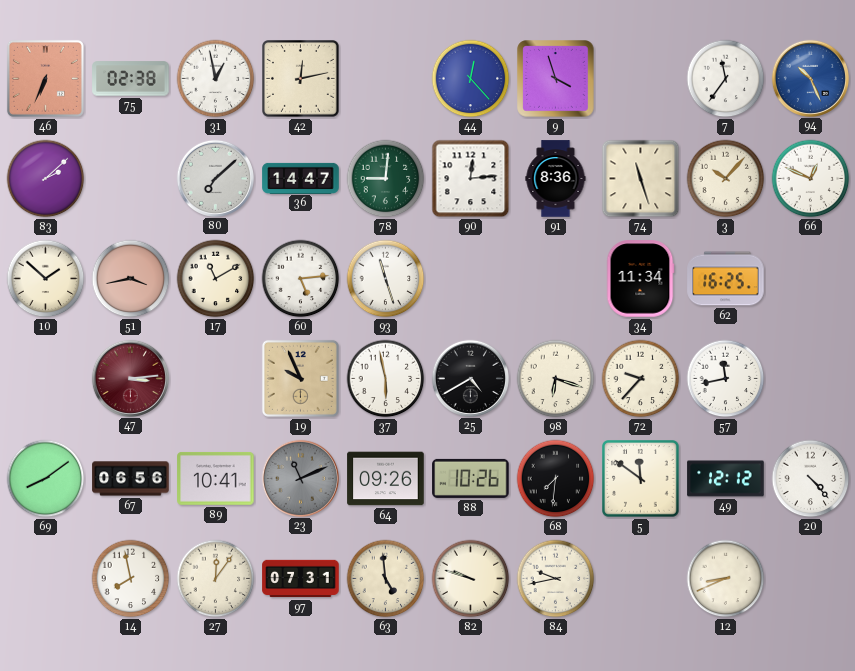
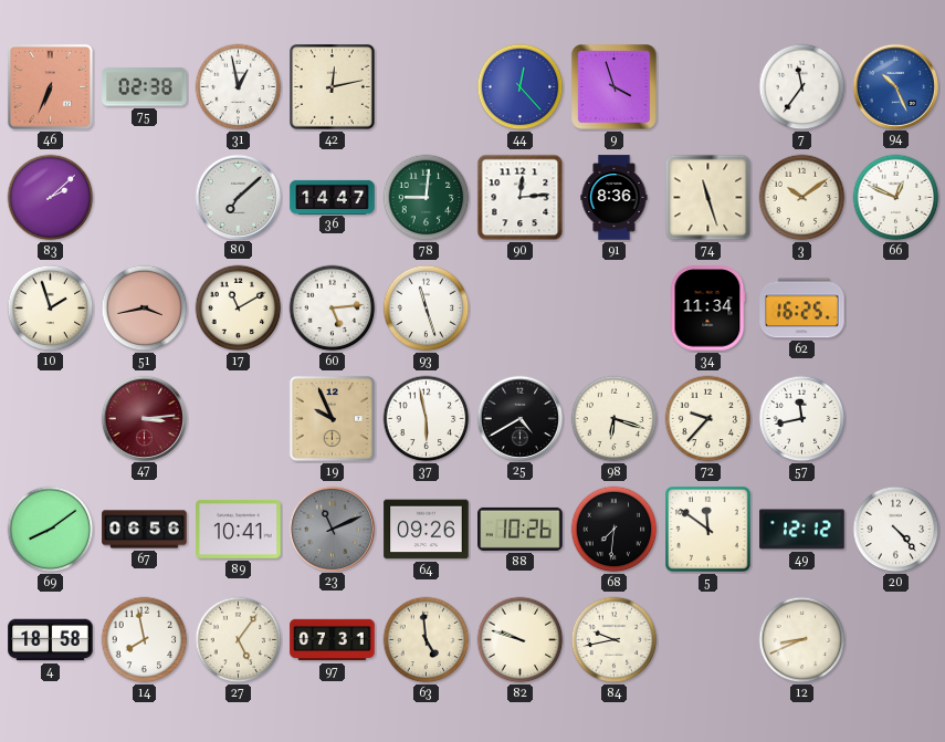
3: 10:07 -> 10:09
10: 1:52 -> 1:57
4: none -> 18:58
27: 12:06 -> 5:06
